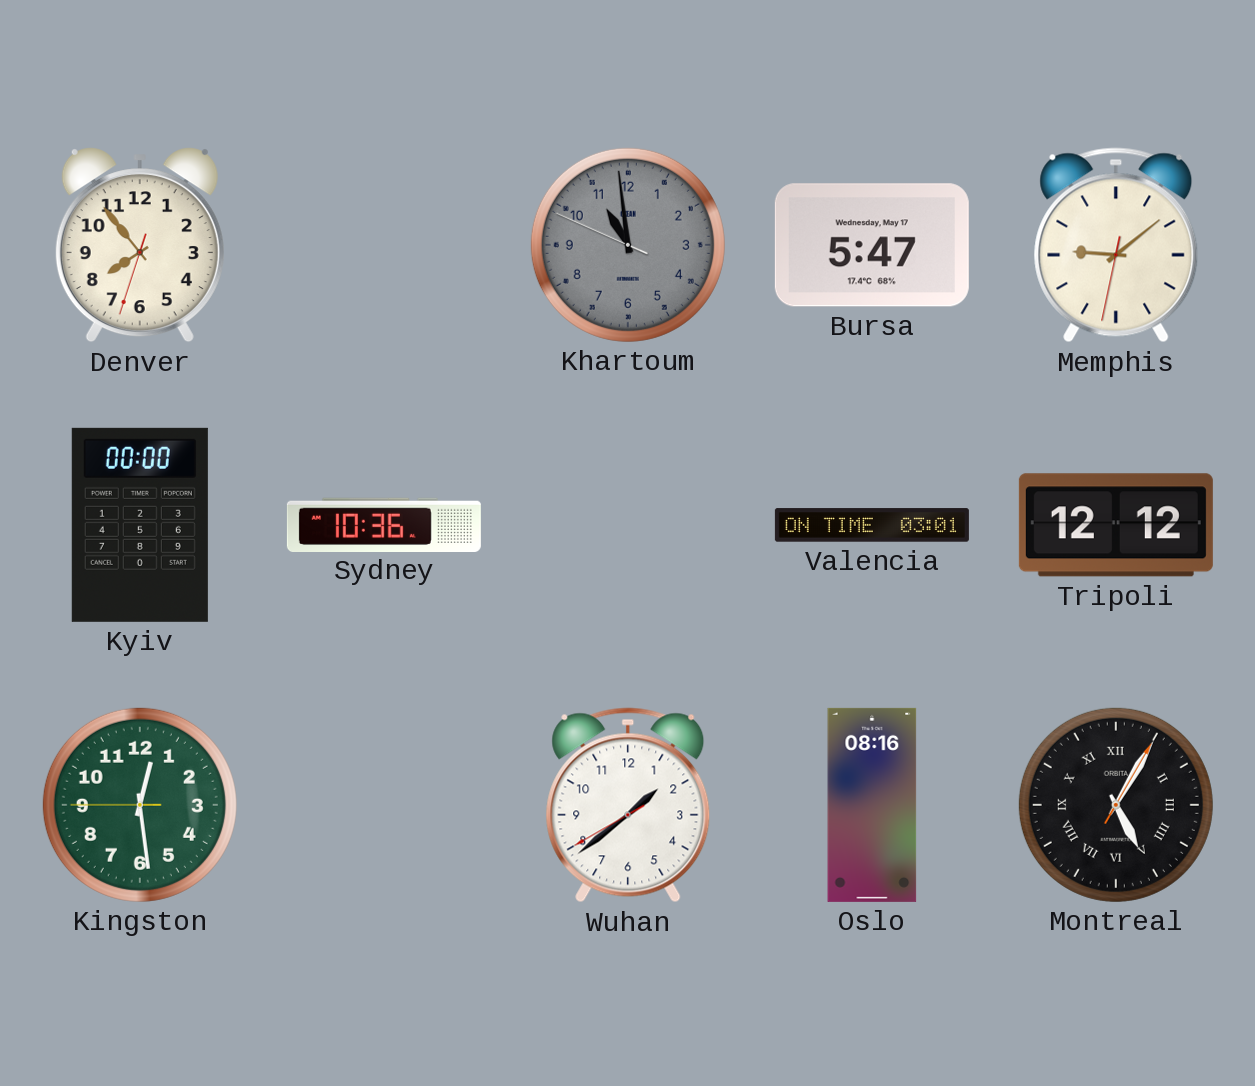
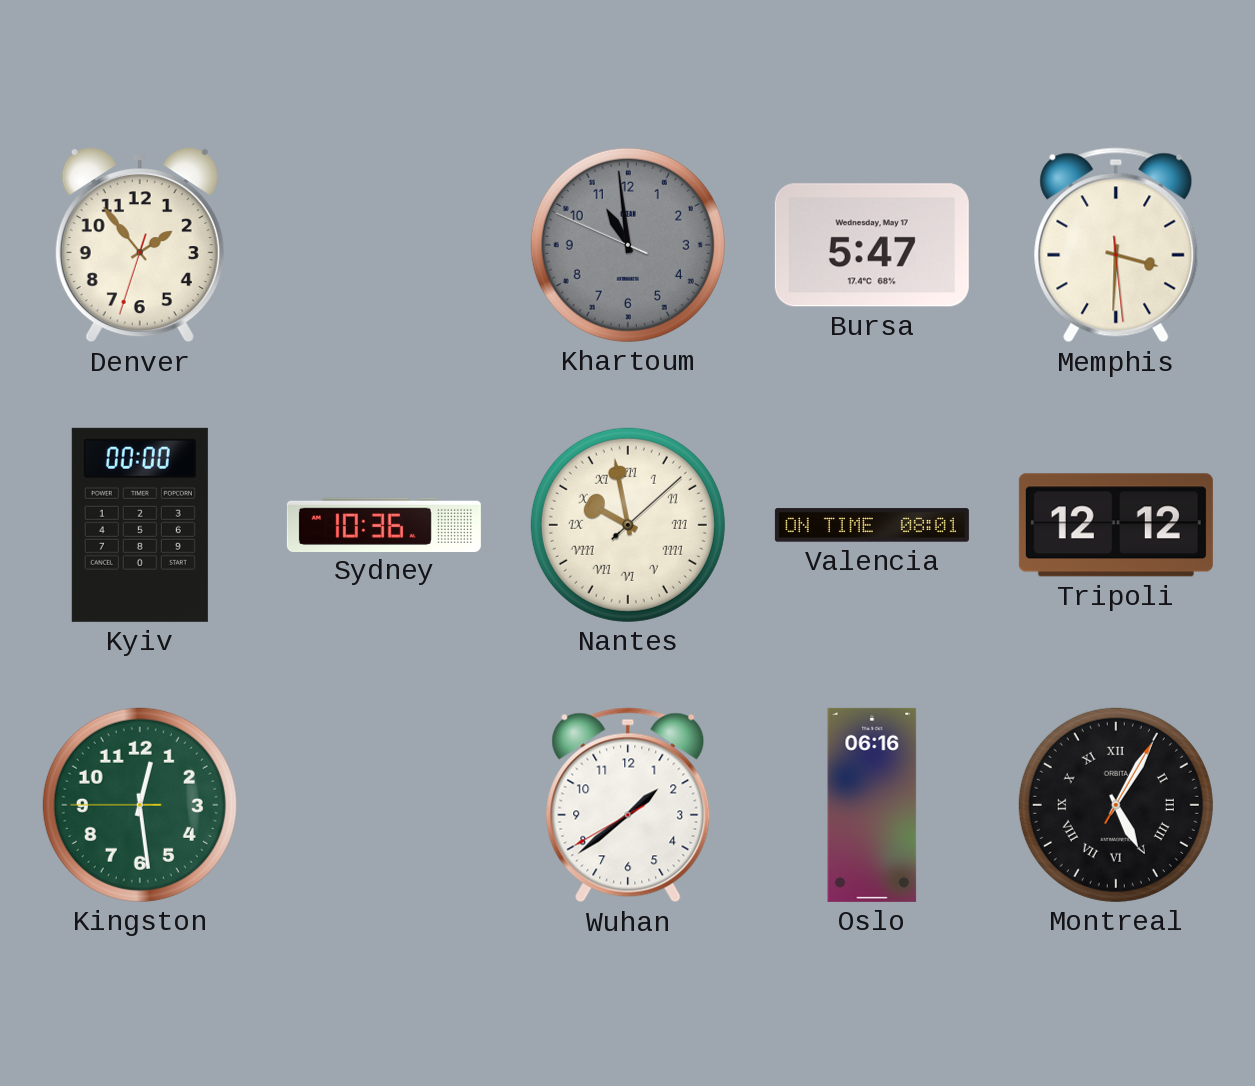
Denver: 7:53 -> 1:53
Memphis: 9:08 -> 3:30
Nantes: none -> 9:58
Valencia: 03:01 -> 08:01
Oslo: 08:16 -> 06:16
